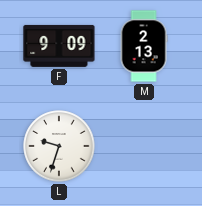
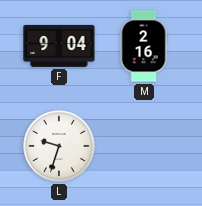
F: 9:09 -> 9:04
M: 2:13 -> 2:16
